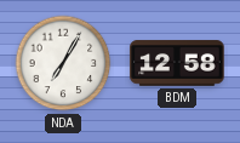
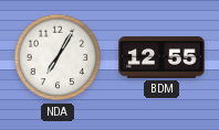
BDM: 12:58 -> 12:55
